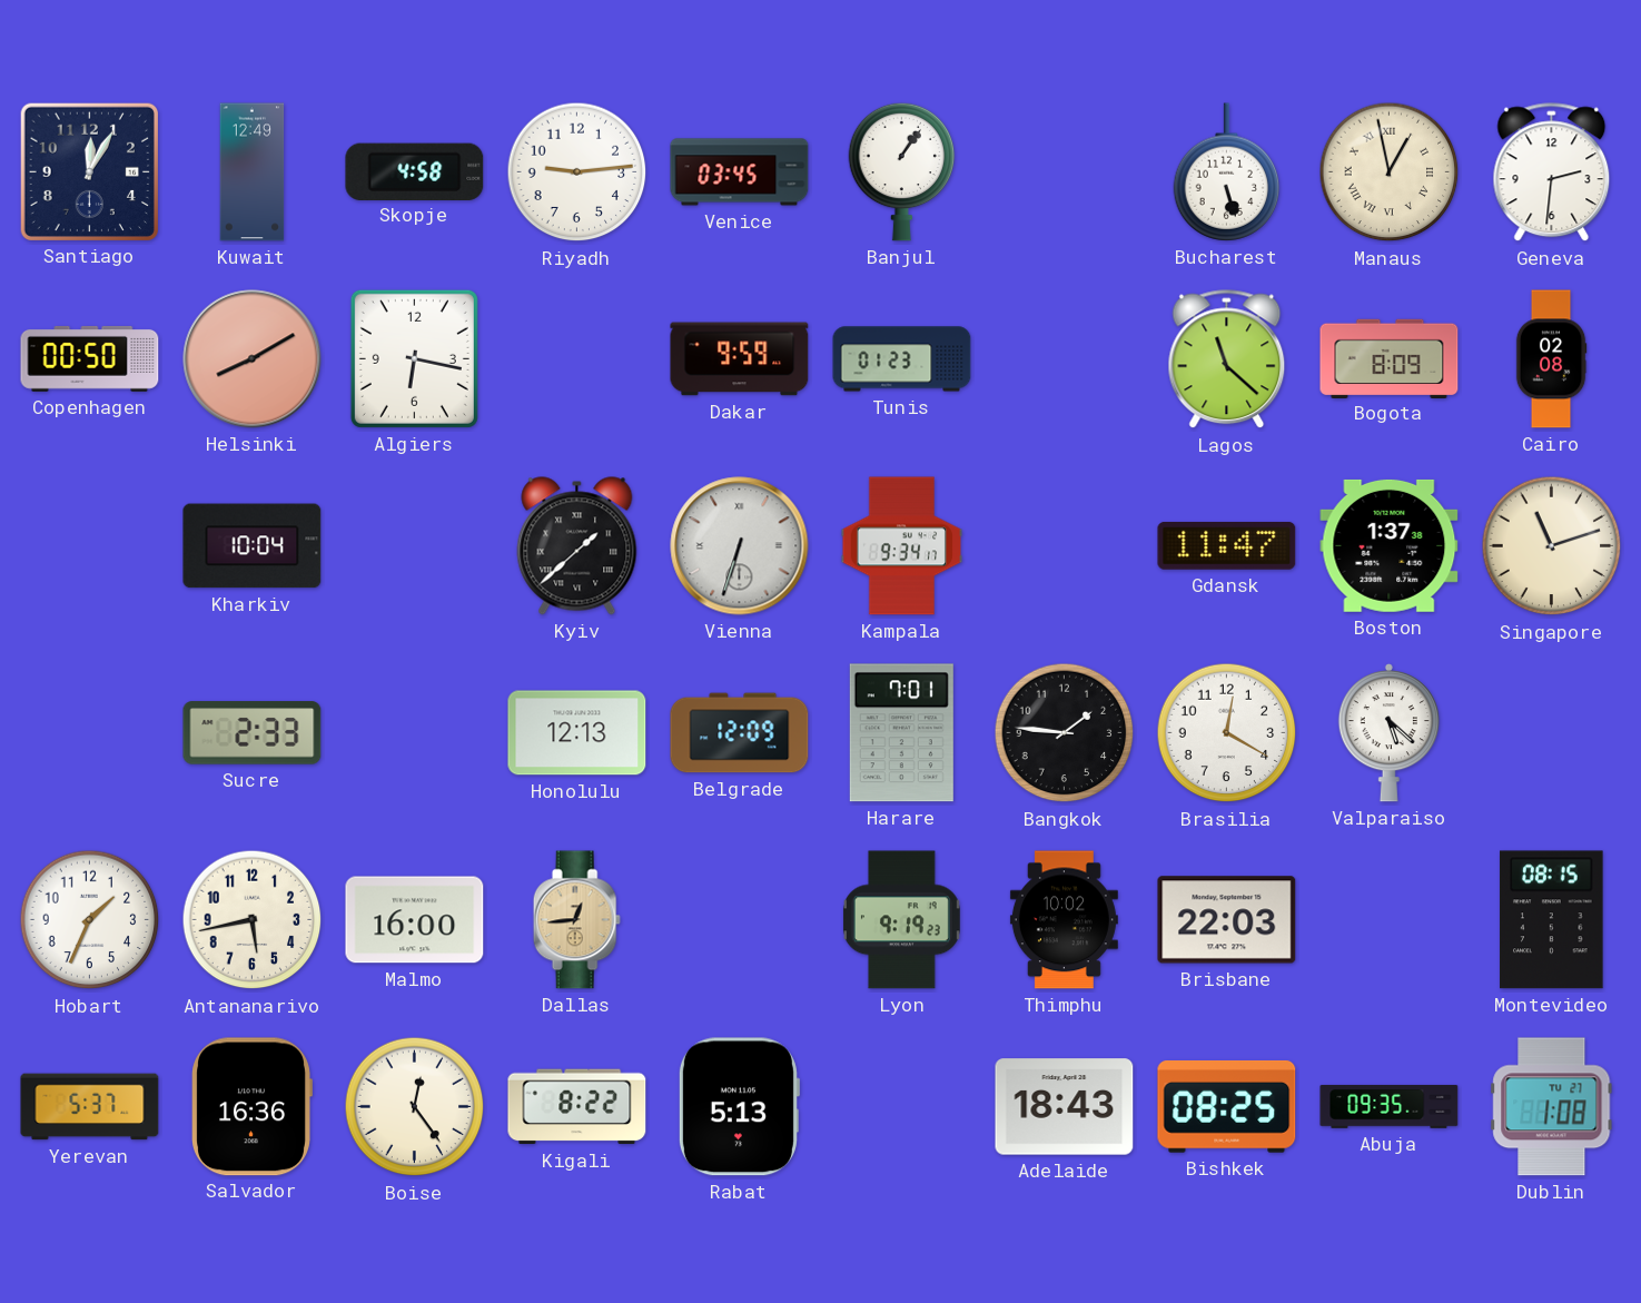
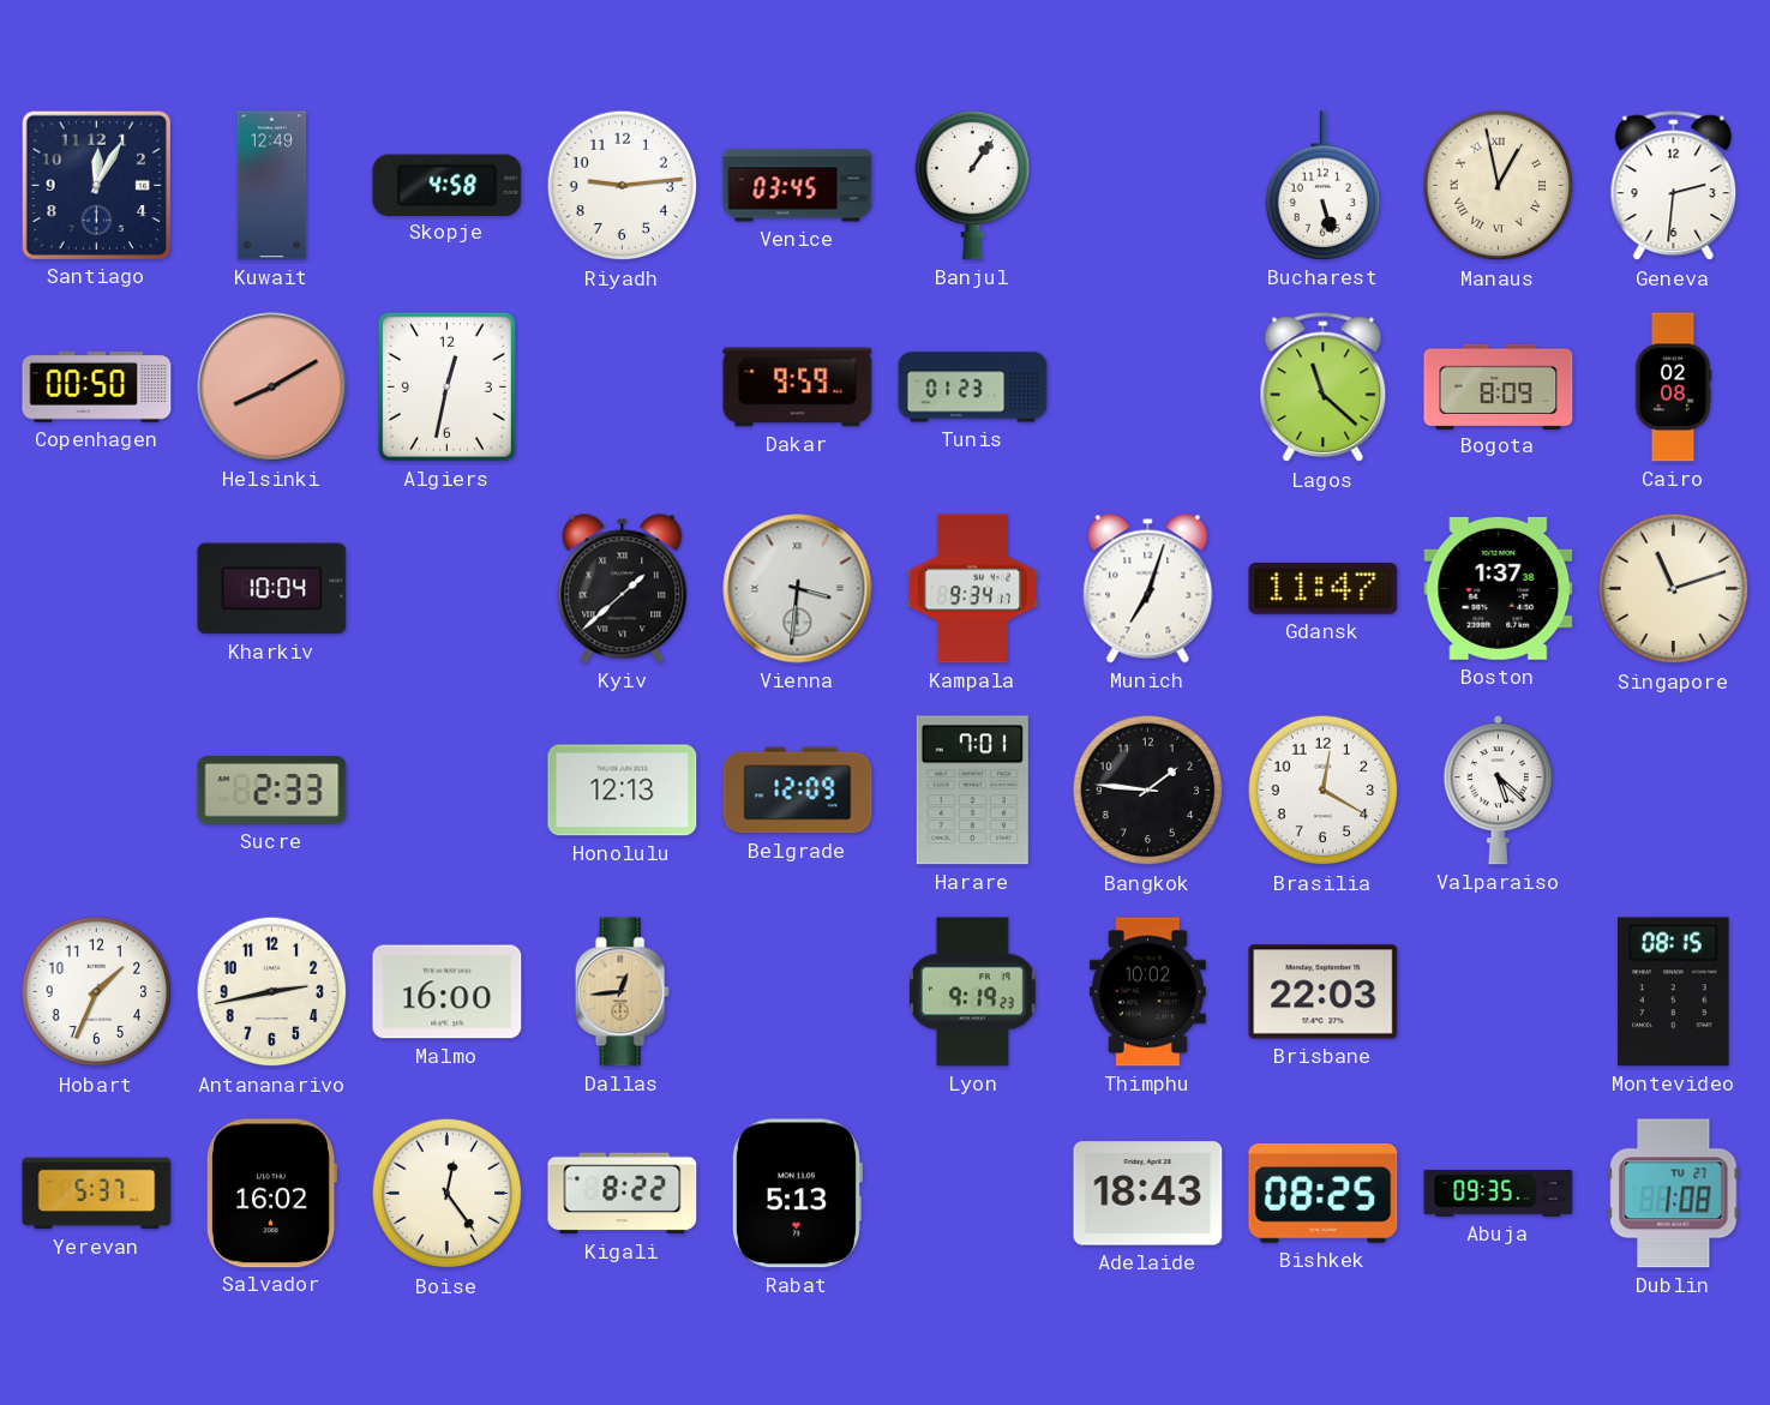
Algiers: 6:17 -> 12:32
Vienna: 6:33 -> 3:31
Munich: none -> 7:03
Antananarivo: 5:43 -> 2:43
Salvador: 16:36 -> 16:02
